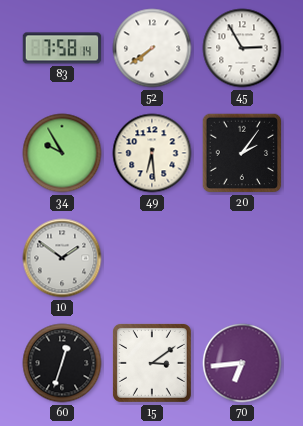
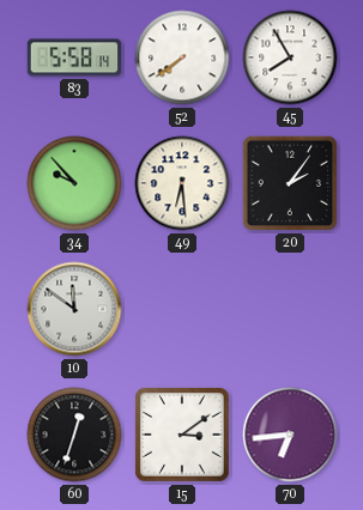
83: 7:58 -> 5:58
45: 2:55 -> 7:55
34: 9:55 -> 9:53
10: 1:51 -> 11:51
